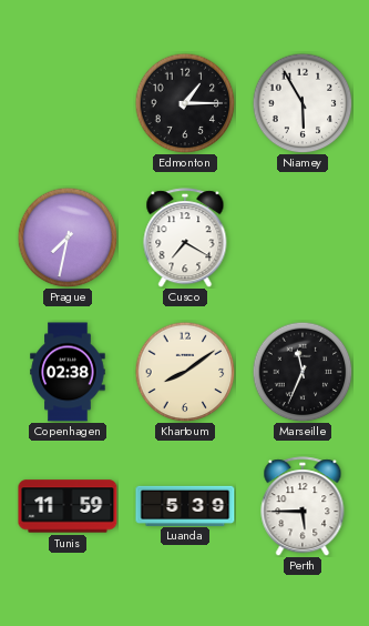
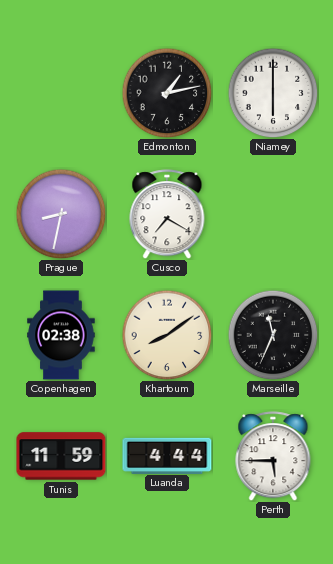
Edmonton: 1:15 -> 1:13
Niamey: 5:55 -> 6:00
Prague: 7:32 -> 8:32
Luanda: 5:39 -> 4:44
